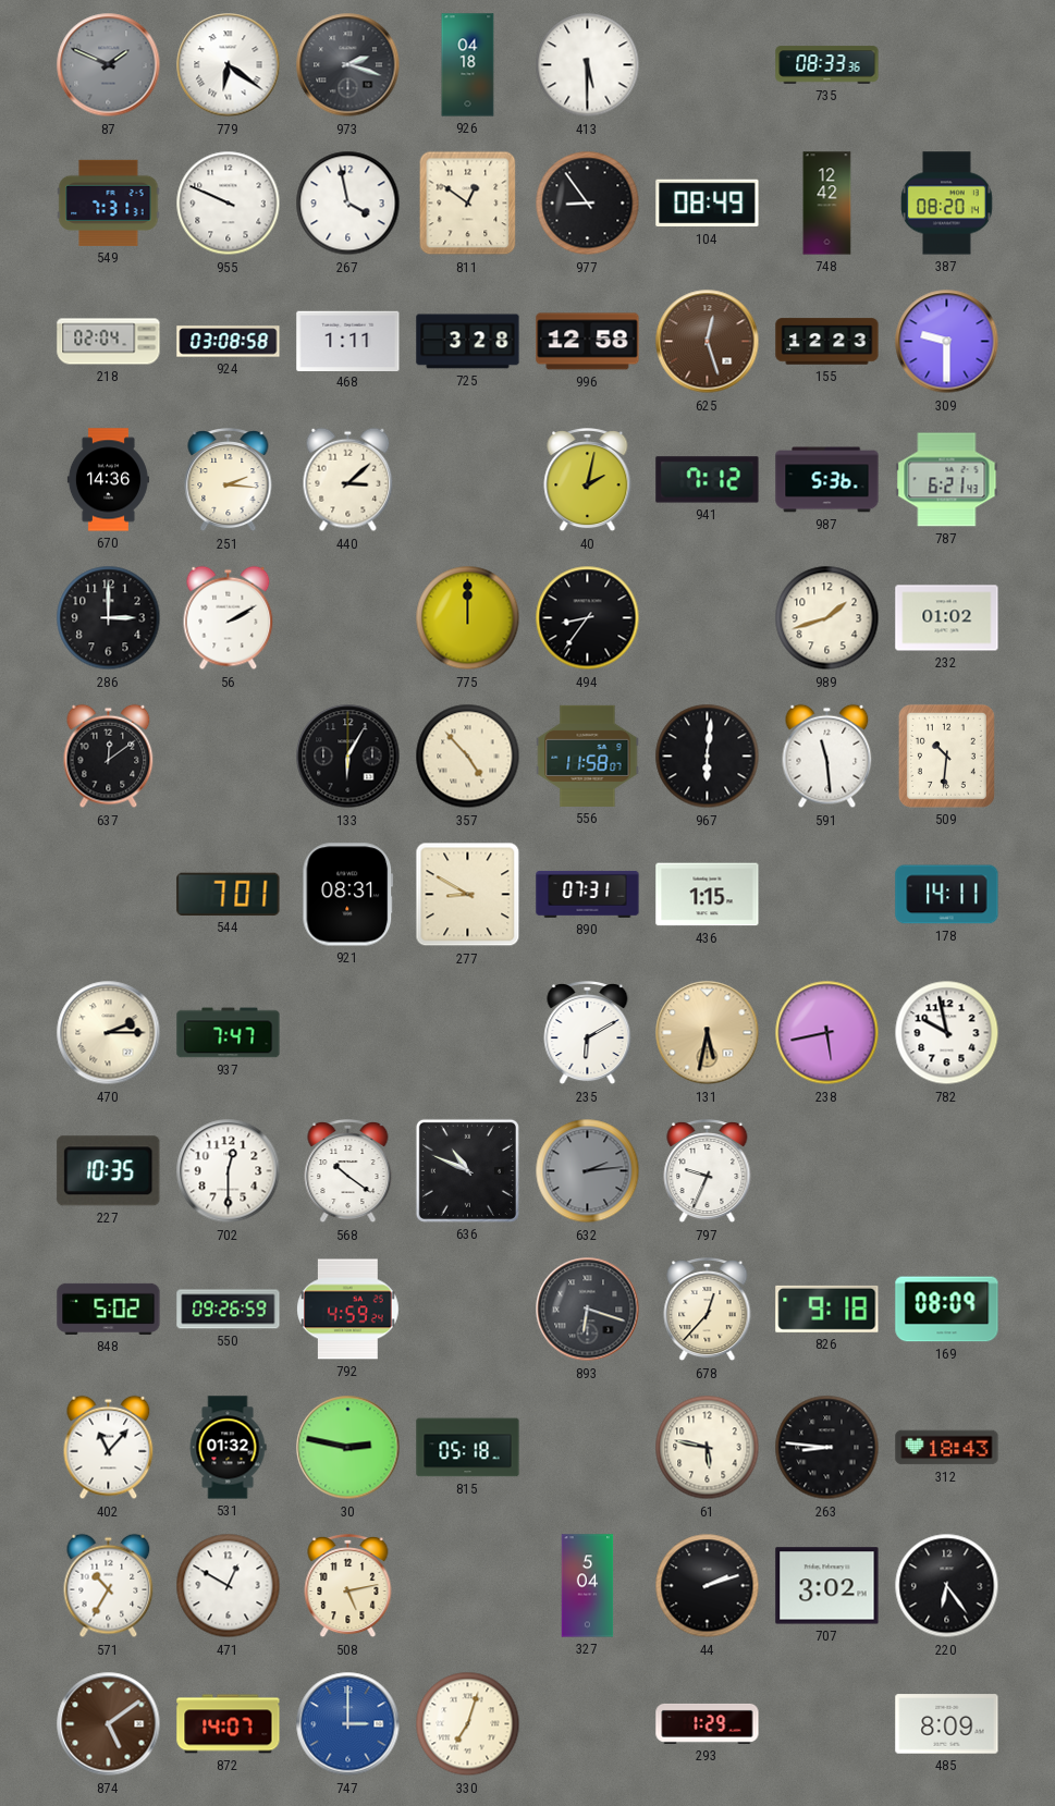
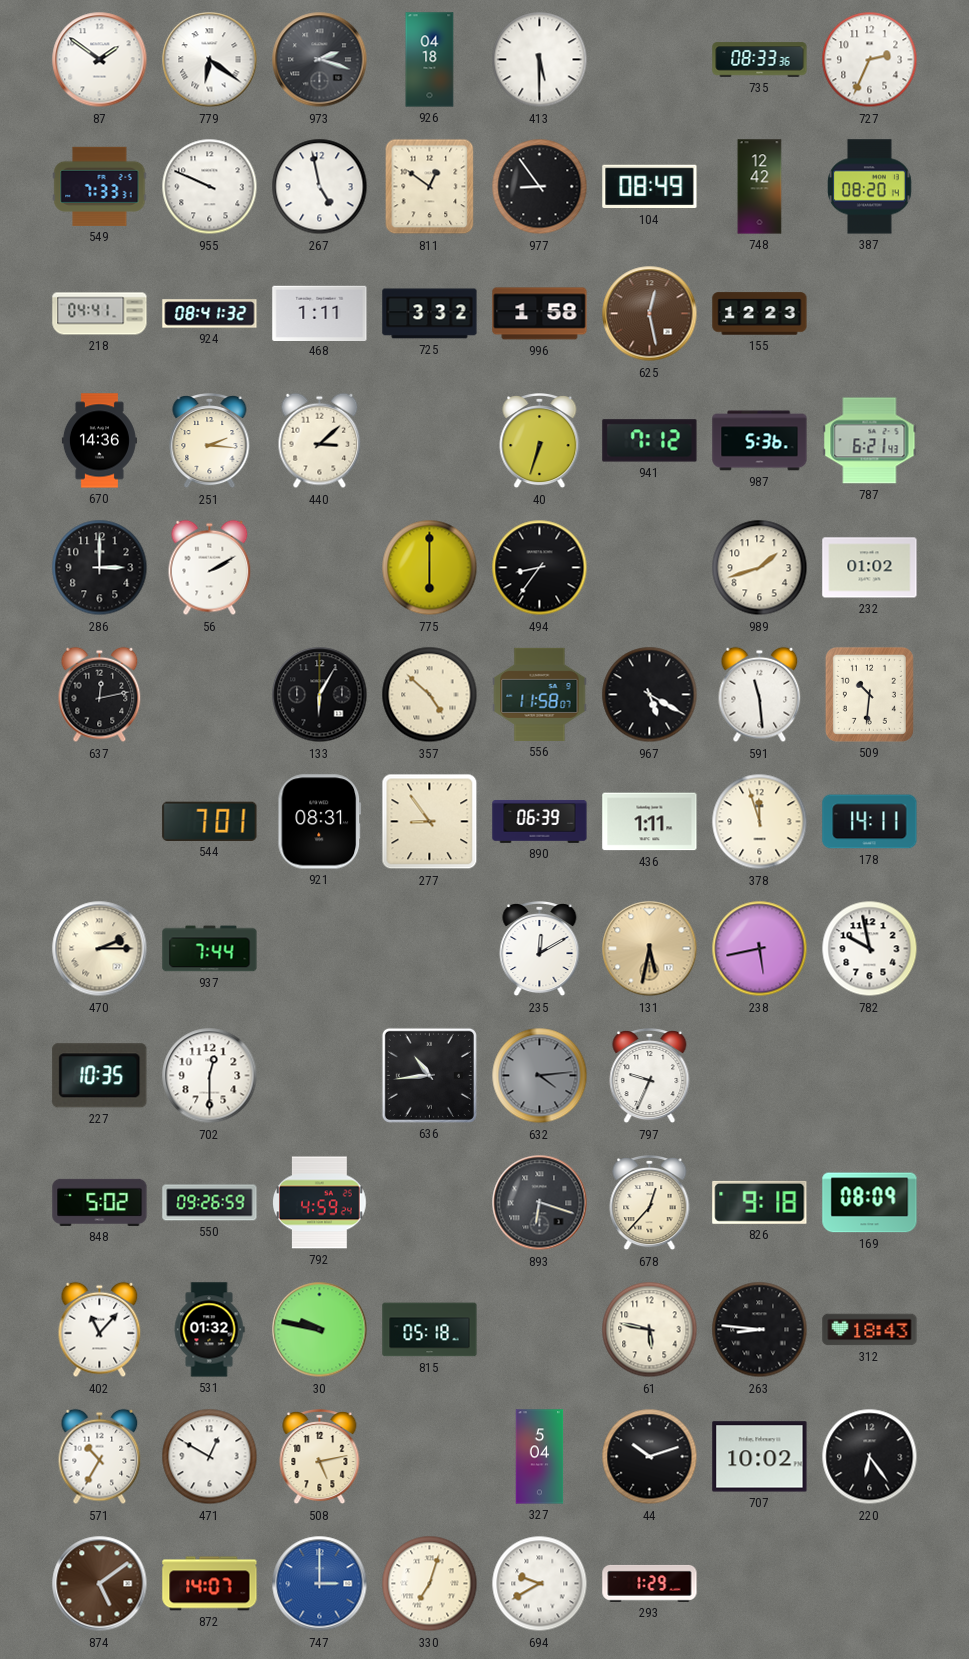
87: 1:49 -> 1:51
87 dial: grey -> white
727: none -> 2:34
549: 7:31 -> 7:33
267: 3:58 -> 4:58
218: 02:04 -> 04:41
924: 03:08 -> 08:41
725: 3:28 -> 3:32
996: 12:58 -> 1:58
625: 12:27 -> 12:28
309: 9:30 -> none
40: 2:02 -> 6:33
775: 12:00 -> 6:00
637: 12:09 -> 12:13
357: 4:53 -> 4:52
967: 6:01 -> 5:20
277: 8:50 -> 8:54
890: 07:31 -> 06:39
436: 1:15 -> 1:11
378: none -> 11:57
937: 7:47 -> 7:44
235: 6:10 -> 12:10
568: 10:21 -> none
636: 10:49 -> 10:44
632: 2:14 -> 4:14
30: 2:47 -> 9:47
44: 2:12 -> 10:12
707: 3:02 -> 10:02
694: none -> 9:40
485: 8:09 -> none
